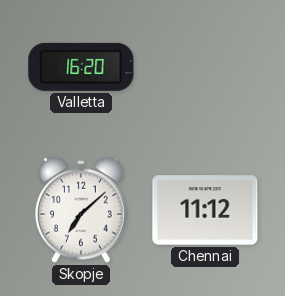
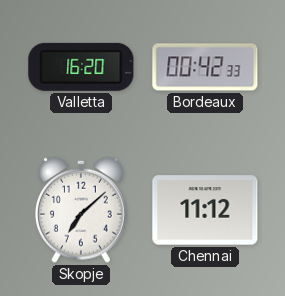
Bordeaux: none -> 00:42
